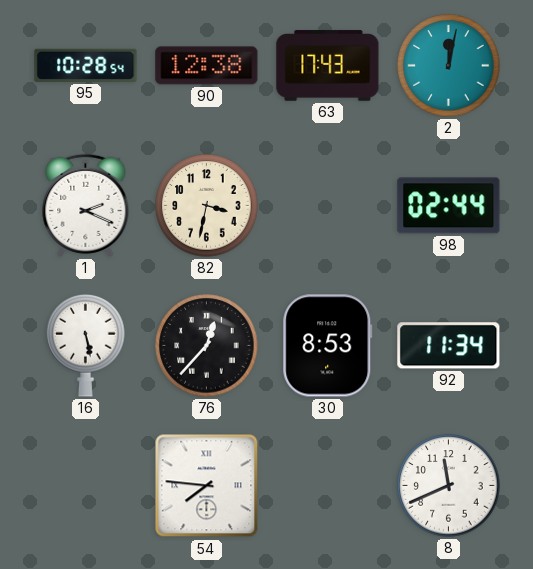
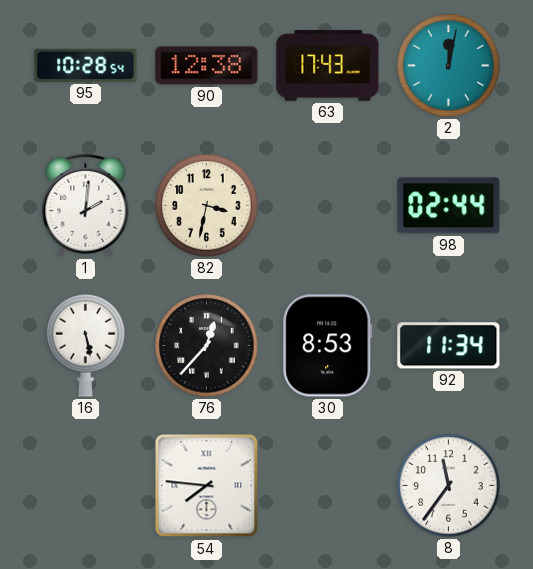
1: 2:19 -> 2:01
8: 11:41 -> 11:36
